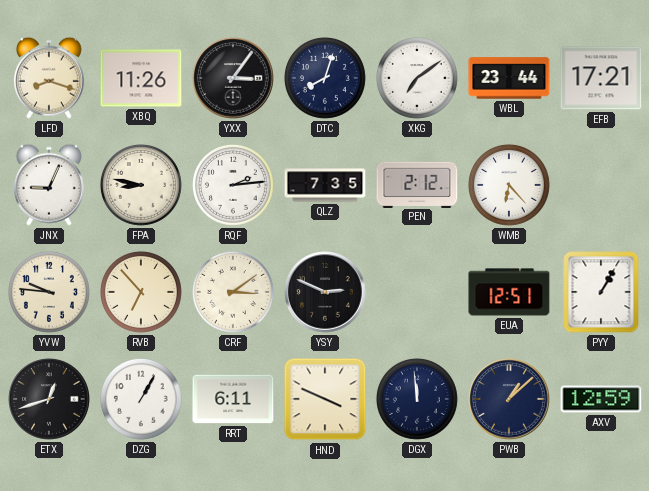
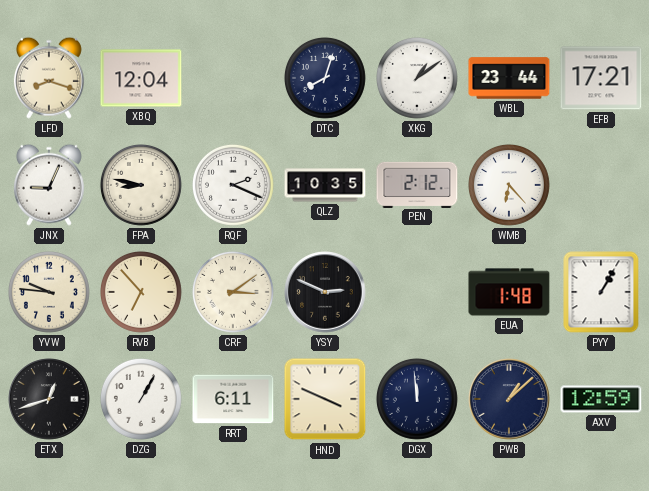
XBQ: 11:26 -> 12:04
YXX: 3:06 -> none
XKG: 7:09 -> 1:09
RQF: 2:14 -> 2:19
QLZ: 7:35 -> 10:35
EUA: 12:51 -> 1:48
